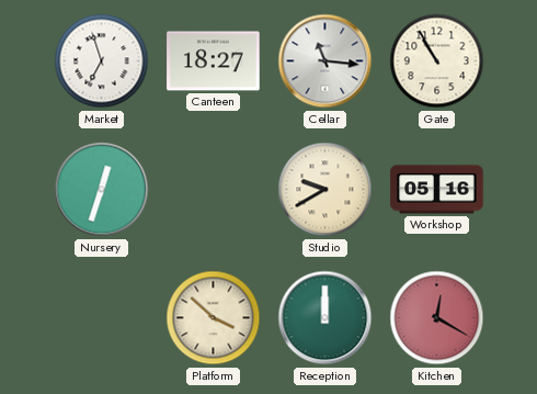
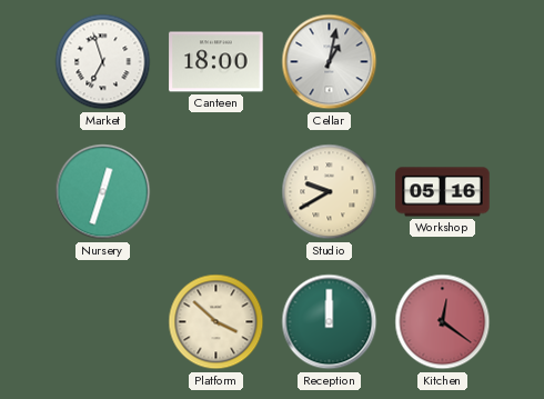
Canteen: 18:27 -> 18:00
Cellar: 11:16 -> 1:02
Gate: 10:55 -> none
Kitchen: 12:20 -> 12:21
